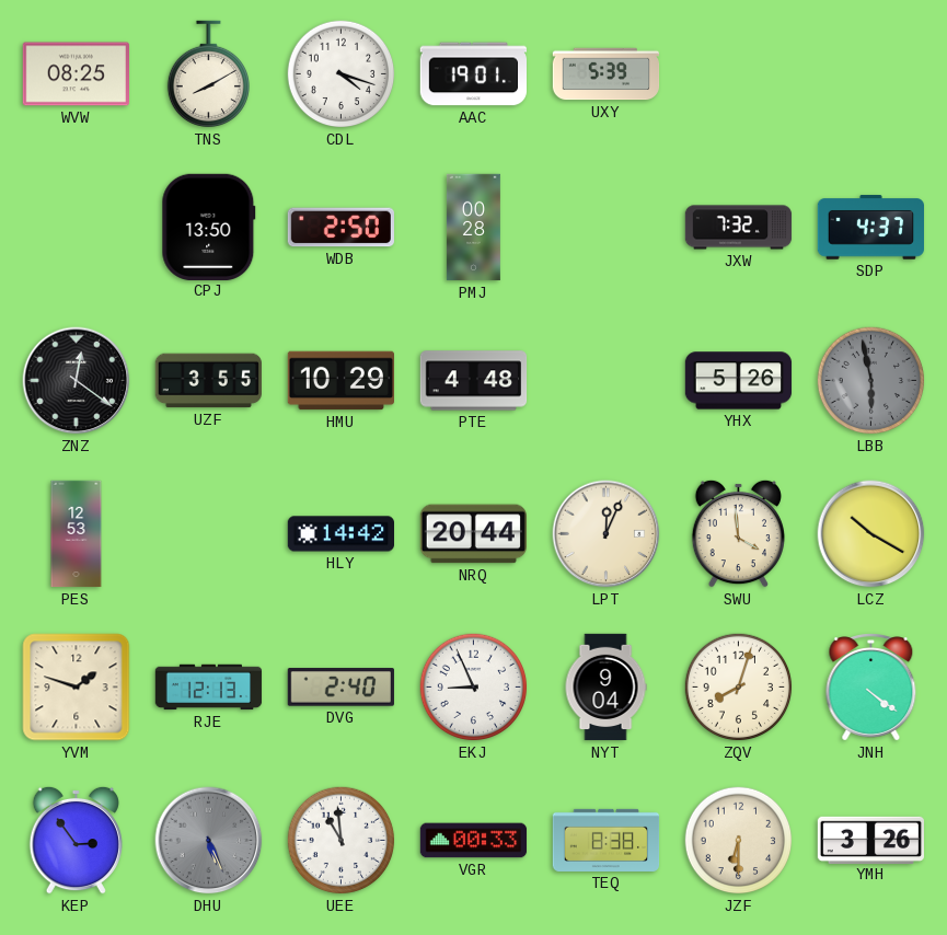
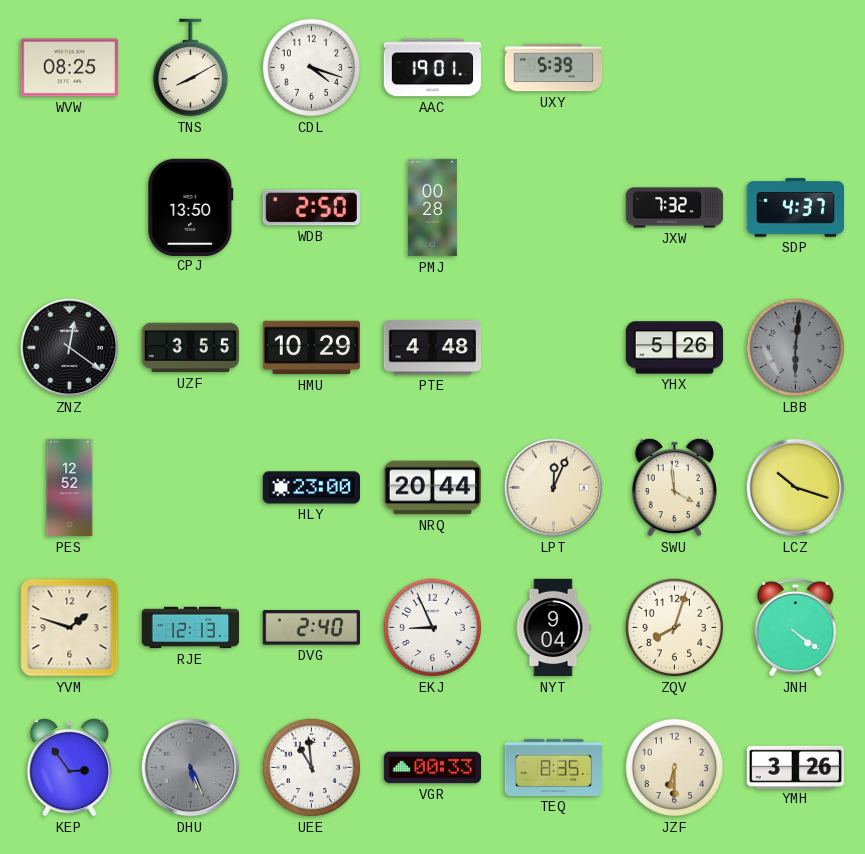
LBB: 5:58 -> 6:01
PES: 12:53 -> 12:52
HLY: 14:42 -> 23:00
LCZ: 10:20 -> 10:18
TEQ: 8:38 -> 8:35
